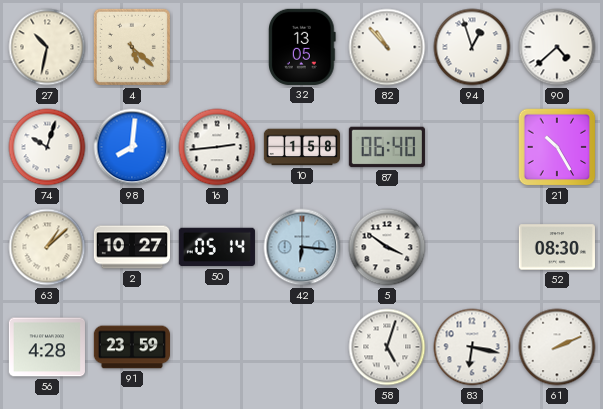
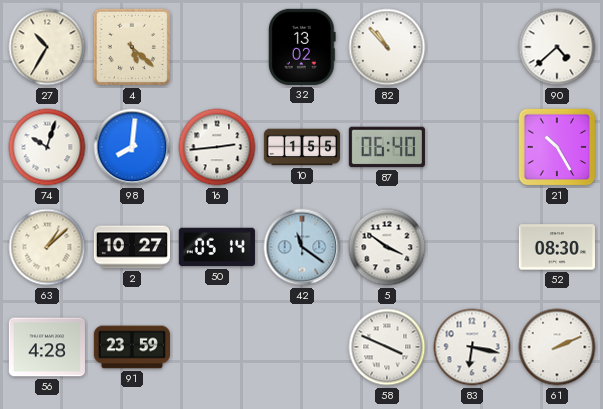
27: 10:32 -> 10:35
32: 13:05 -> 13:02
94: 12:57 -> none
10: 1:58 -> 1:55
42: 6:16 -> 11:21
58: 5:03 -> 3:49
